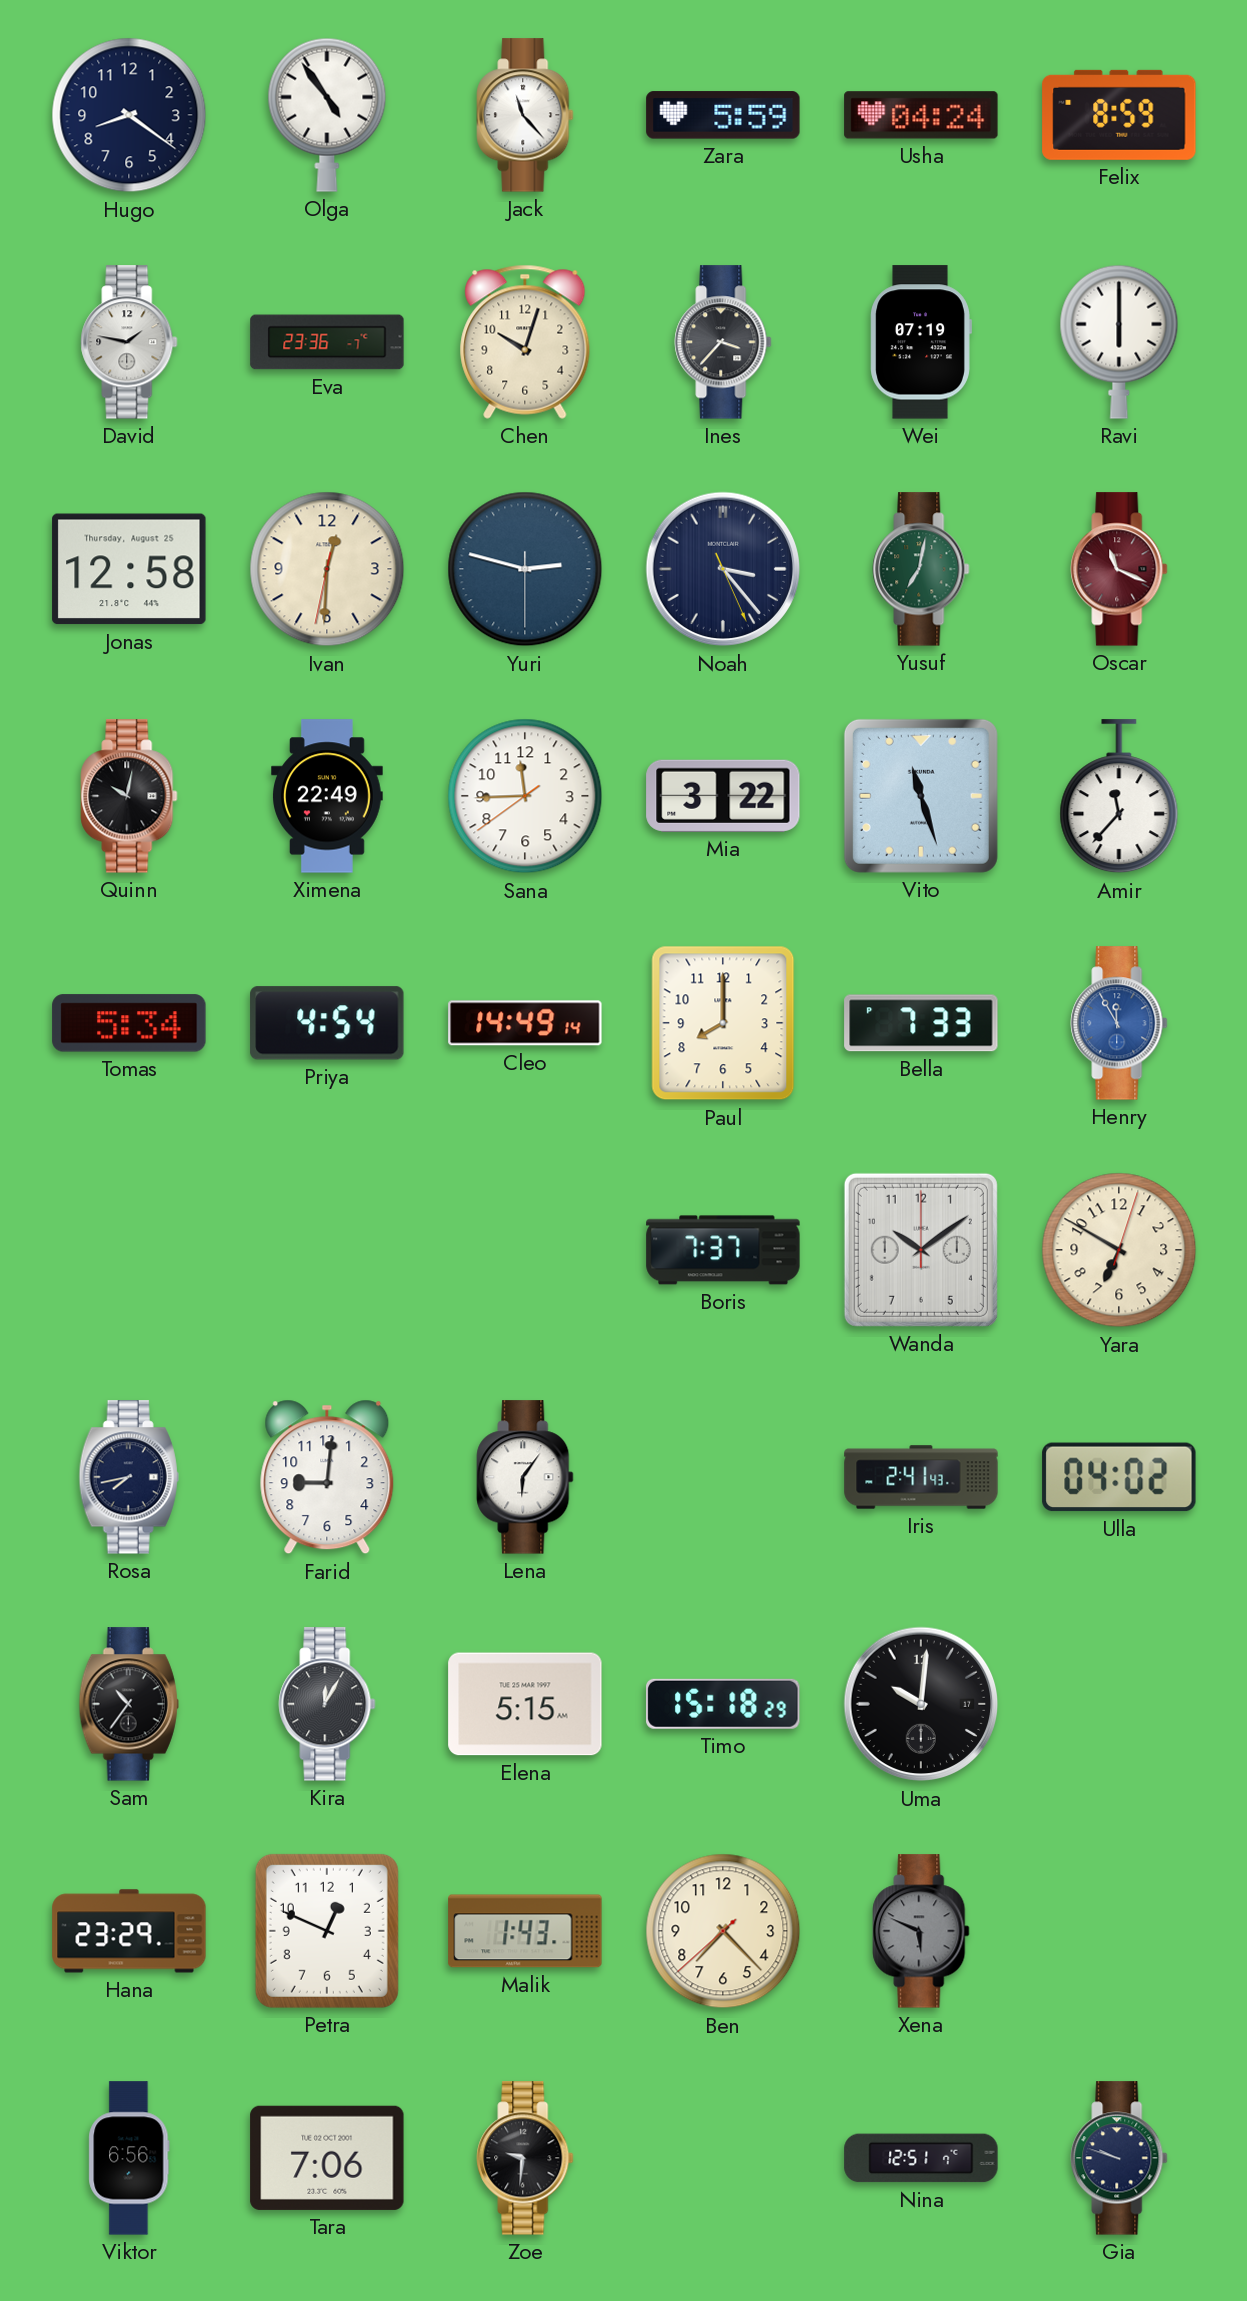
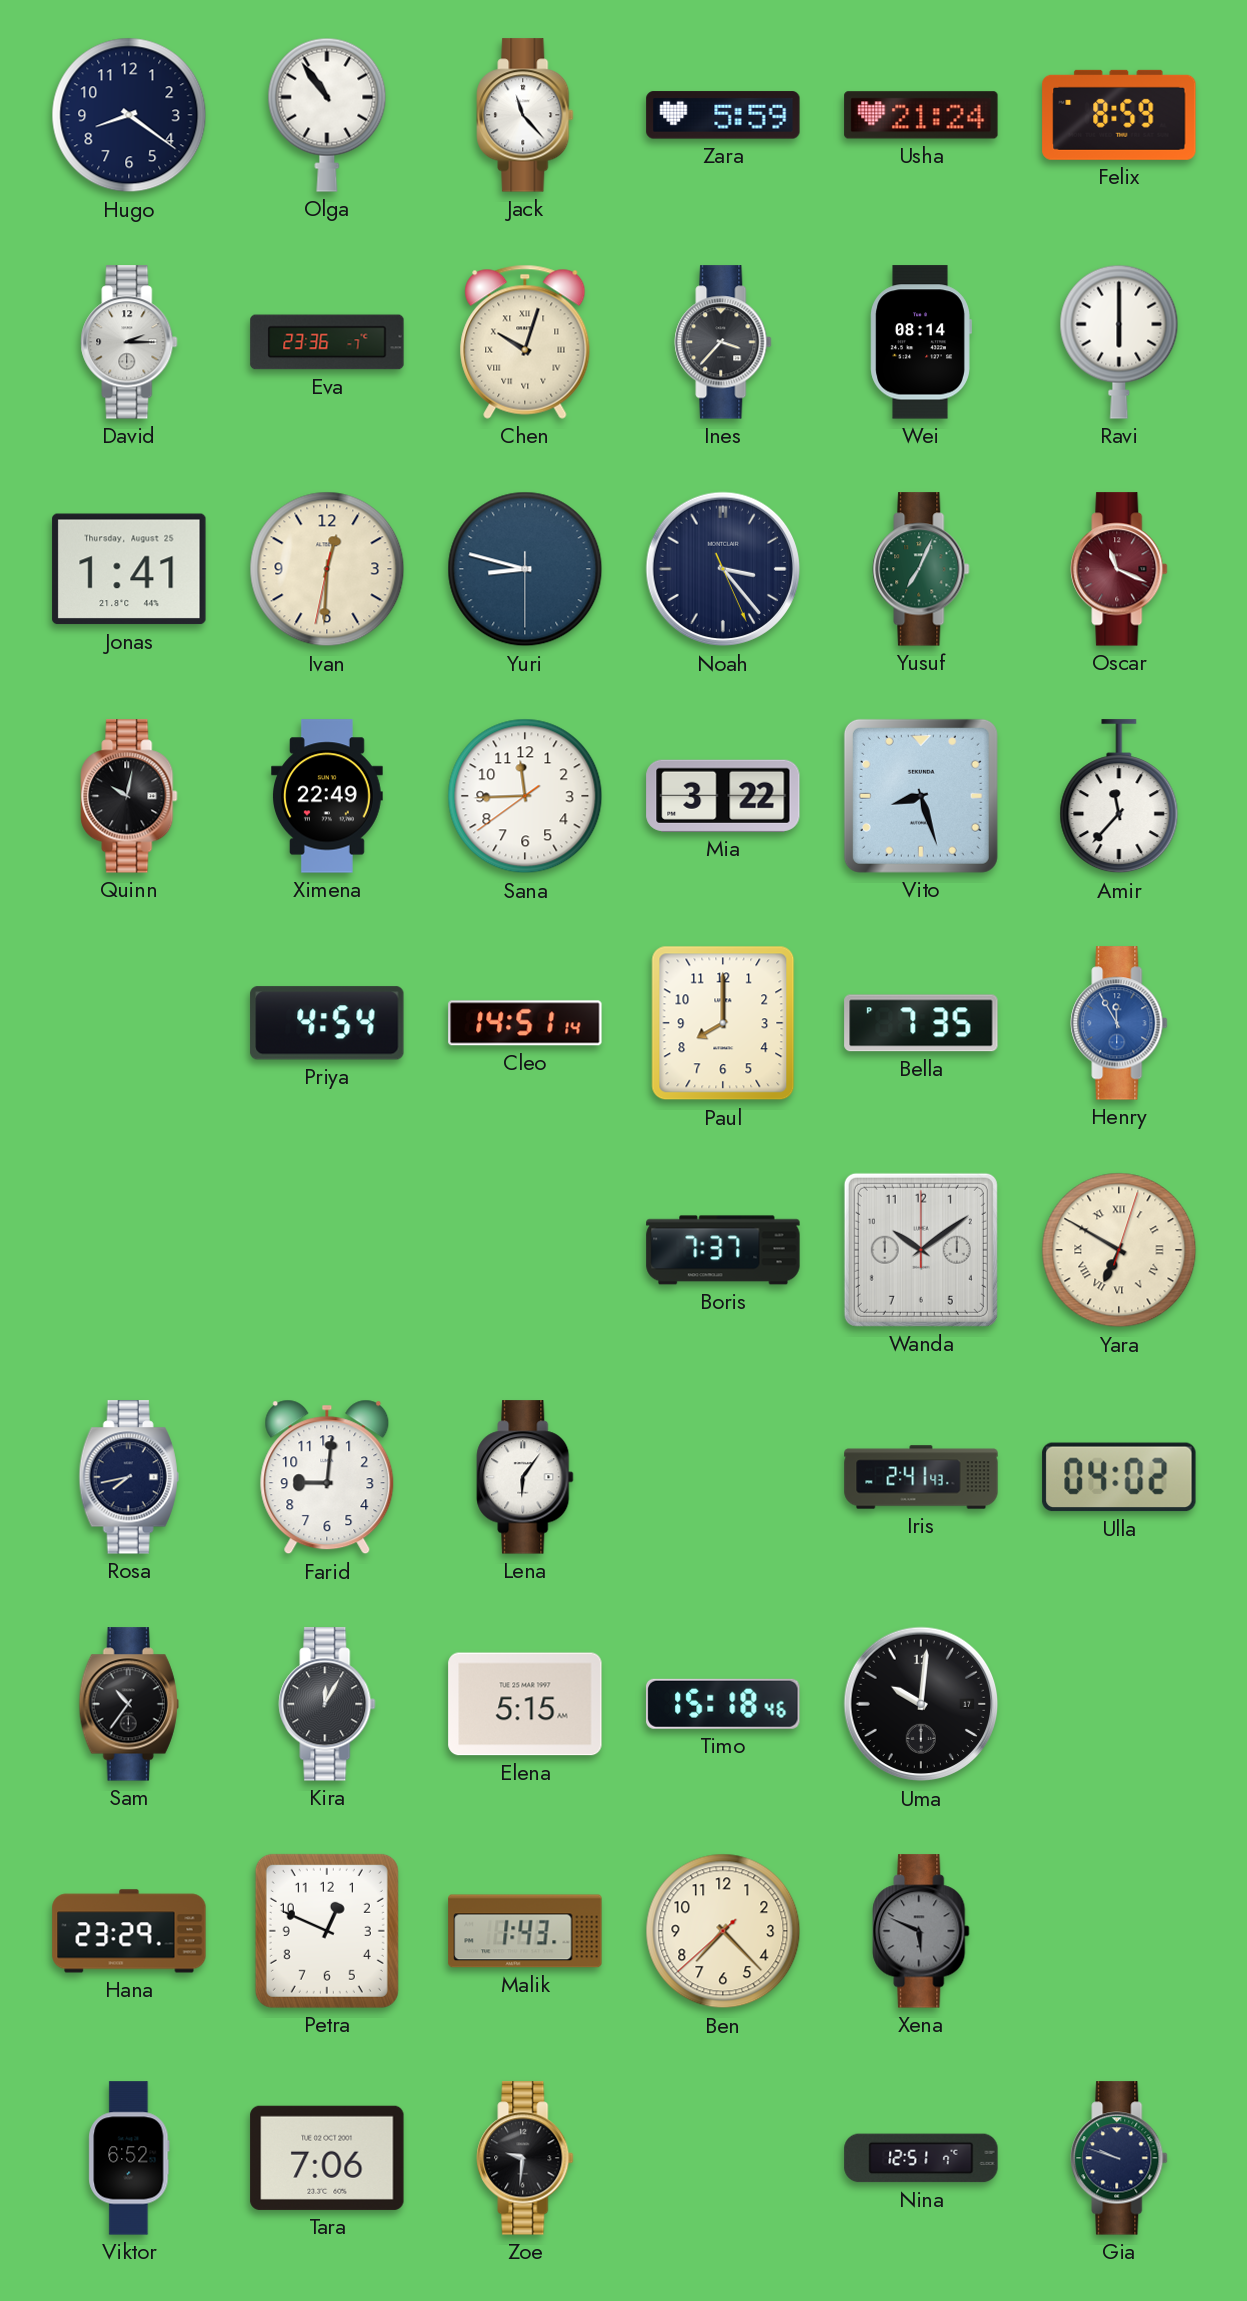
Olga: 4:54 -> 10:54
Usha: 04:24 -> 21:24
David: 1:47 -> 2:15
Chen numerals: Arabic -> Roman
Wei: 07:19 -> 08:14
Jonas: 12:58 -> 1:41
Yuri: 2:47 -> 8:47
Yusuf: 7:02 -> 7:04
Vito: 11:27 -> 8:27
Tomas: 5:34 -> none
Cleo: 14:49 -> 14:51
Bella: 7:33 -> 7:35
Yara numerals: Arabic -> Roman
Timo: 15:18:29 -> 15:18:46
Viktor: 6:56 -> 6:52
